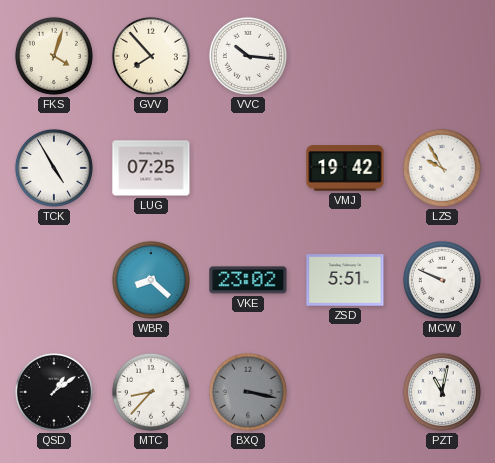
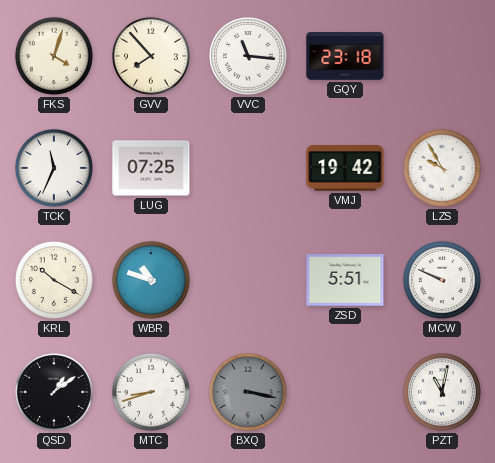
VVC: 10:16 -> 11:16
GQY: none -> 23:18
TCK: 4:55 -> 11:34
KRL: none -> 10:20
WBR: 8:22 -> 10:48
VKE: 23:02 -> none
MTC: 8:37 -> 8:42
